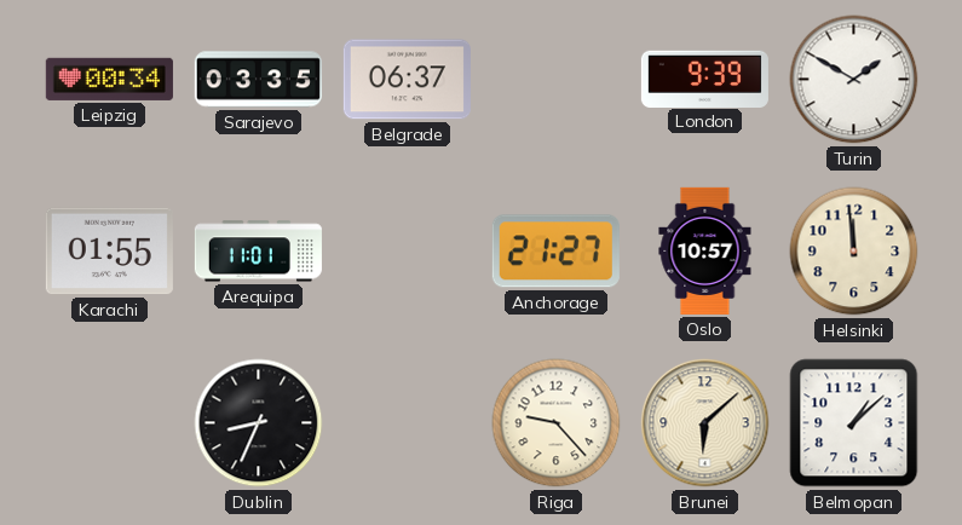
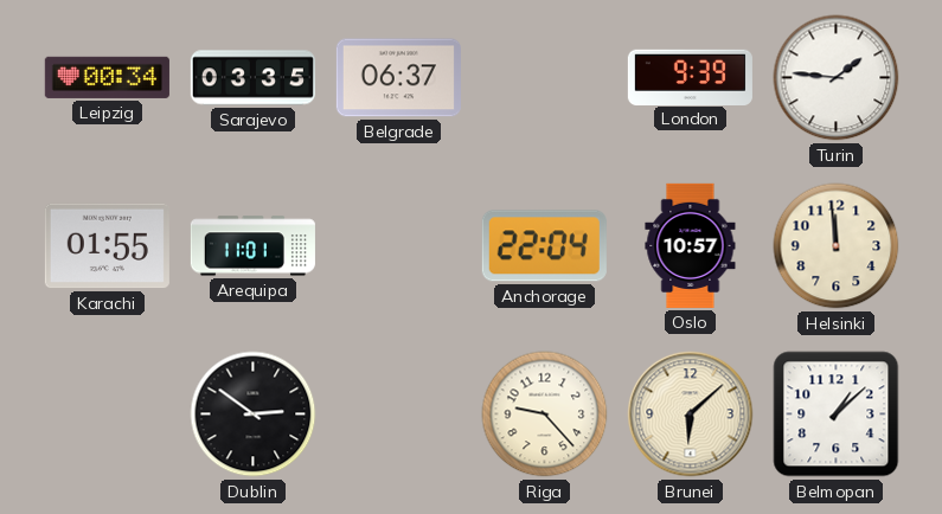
Turin: 1:50 -> 1:46
Anchorage: 21:27 -> 22:04
Dublin: 8:34 -> 2:51
